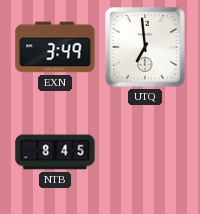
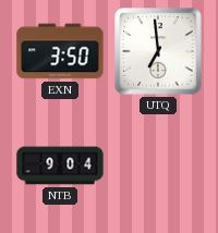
EXN: 3:49 -> 3:50
NTB: 8:45 -> 9:04
